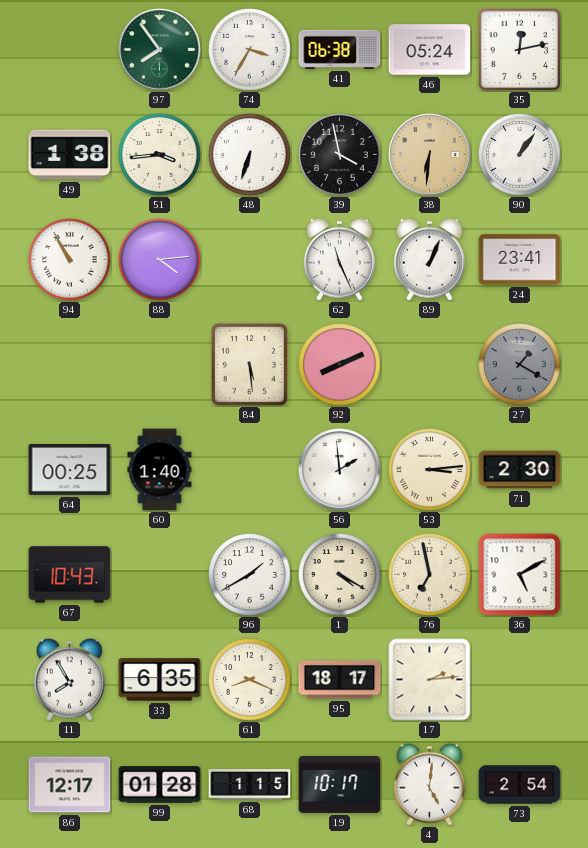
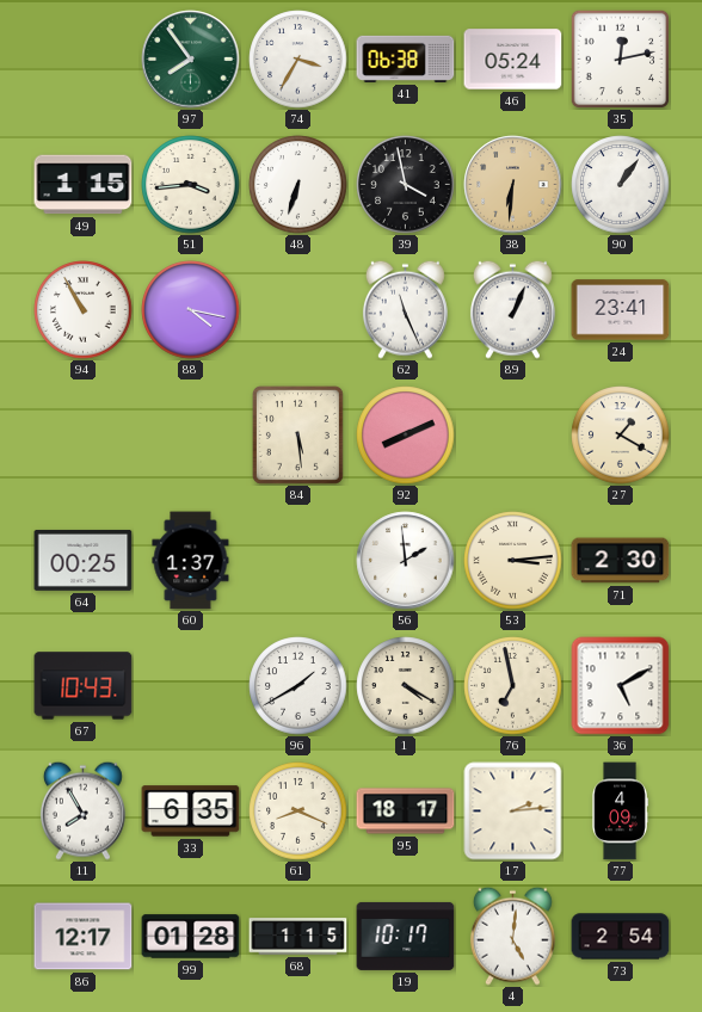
49: 1:38 -> 1:15
88: 4:14 -> 4:17
27 dial: grey -> cream
60: 1:40 -> 1:37
77: none -> 4:09
